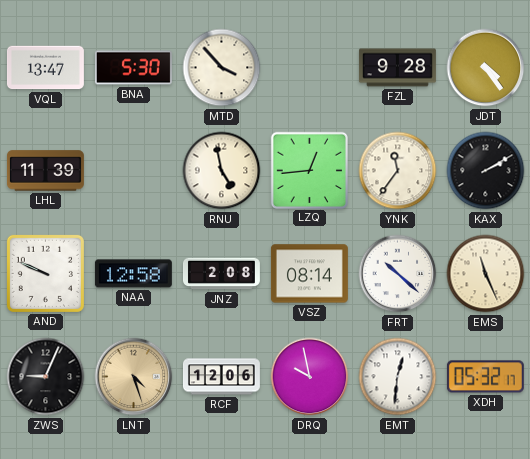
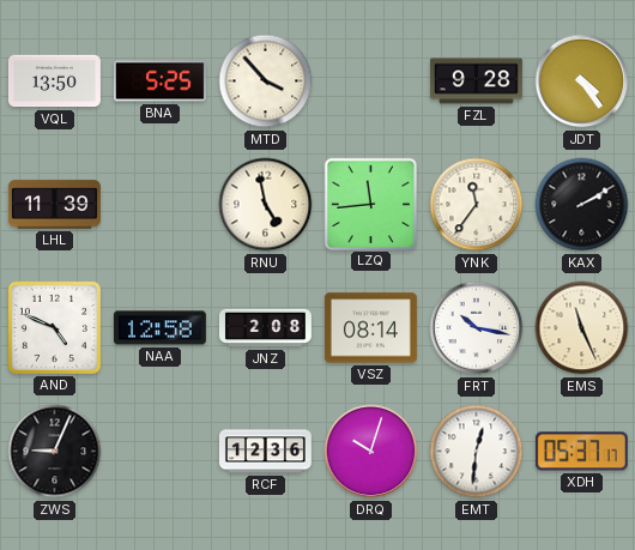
VQL: 13:47 -> 13:50
BNA: 5:30 -> 5:25
LZQ: 12:44 -> 11:44
AND: 9:49 -> 4:49
FRT: 10:22 -> 10:17
LNT: 4:27 -> none
RCF: 12:06 -> 12:36
DRQ: 9:58 -> 10:03
XDH: 05:32 -> 05:37
